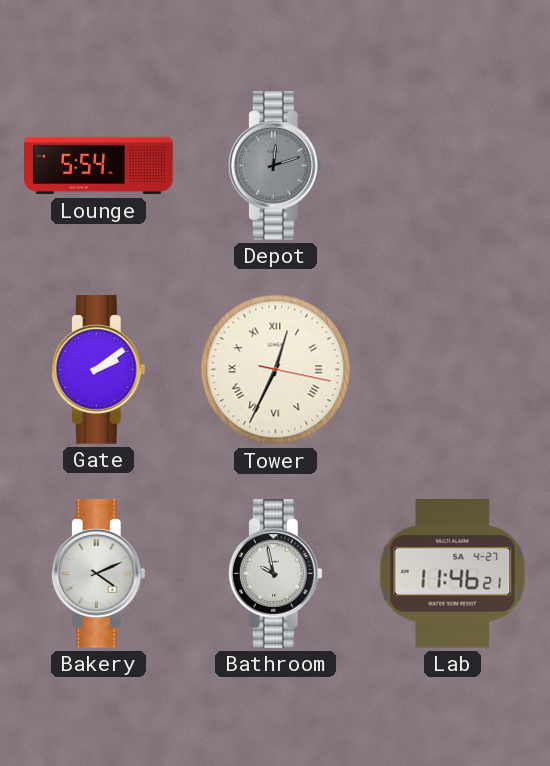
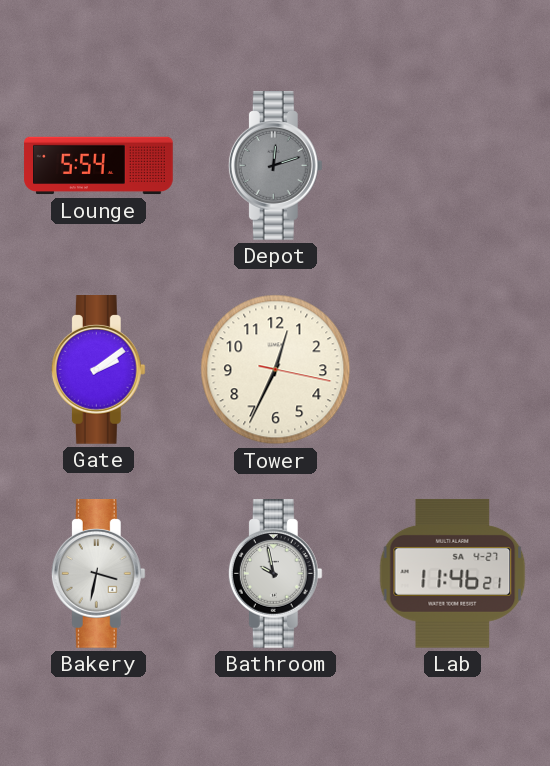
Tower numerals: Roman -> Arabic
Bakery: 4:11 -> 3:32
